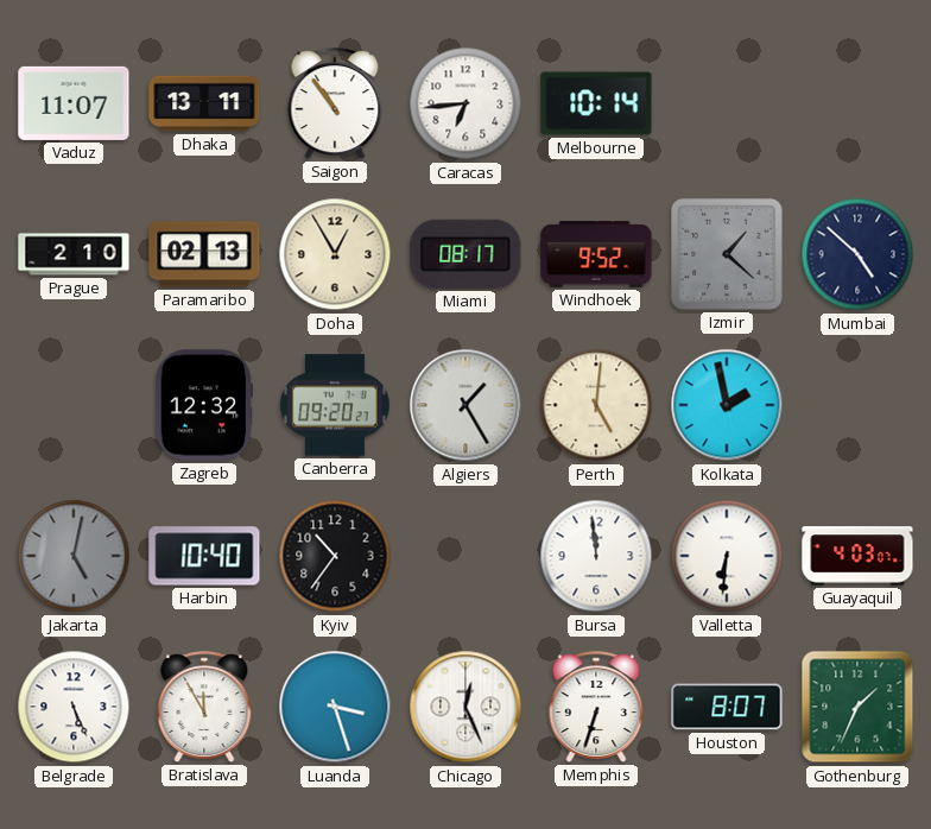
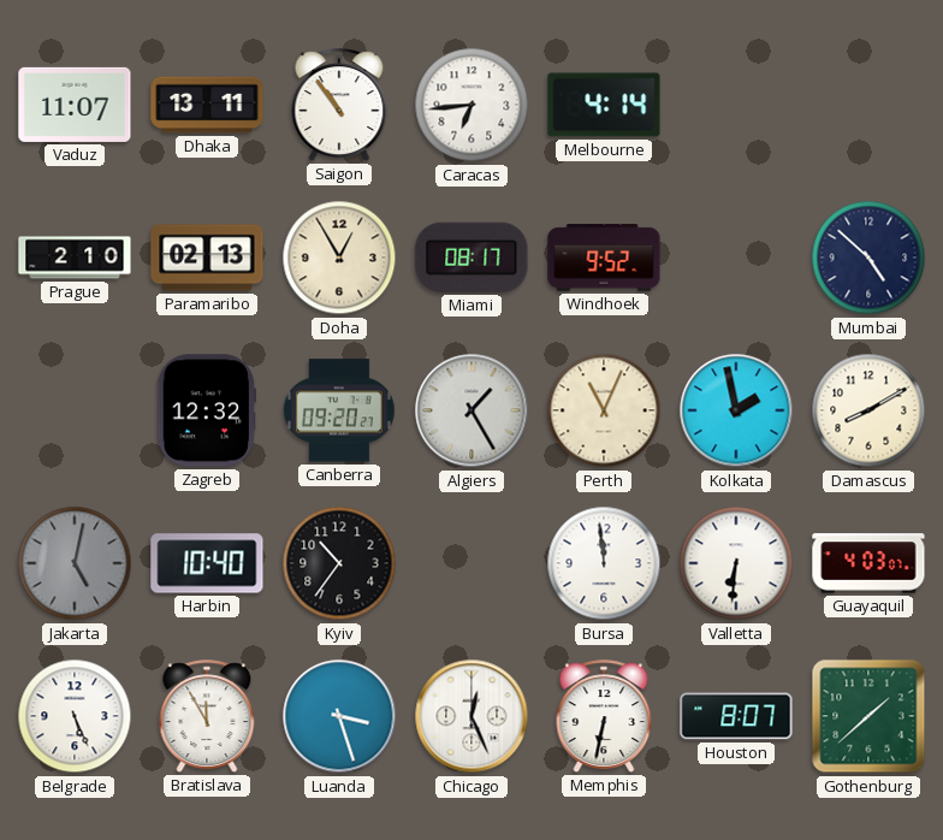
Melbourne: 10:14 -> 4:14
Izmir: 1:22 -> none
Perth: 5:01 -> 11:04
Damascus: none -> 8:10
Memphis: 6:33 -> 6:32
Gothenburg: 1:34 -> 1:38
